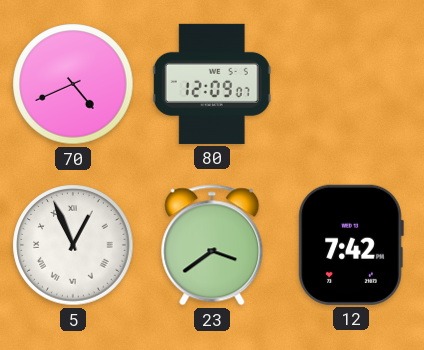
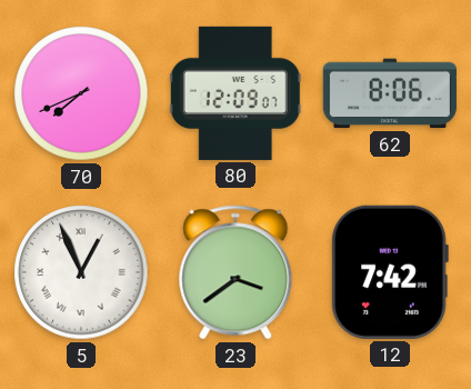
70: 4:41 -> 7:41
62: none -> 8:06
